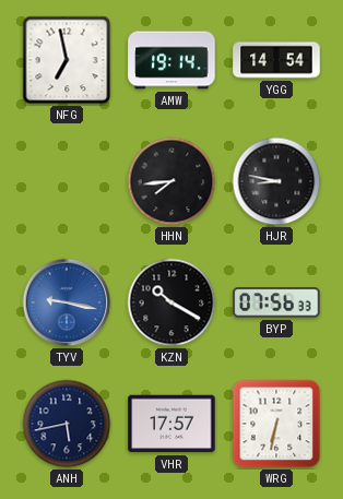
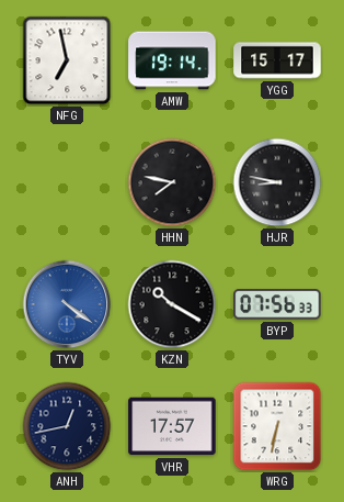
YGG: 14:54 -> 15:17
HHN: 7:44 -> 7:47
TYV: 9:17 -> 4:21
ANH: 5:43 -> 12:43
